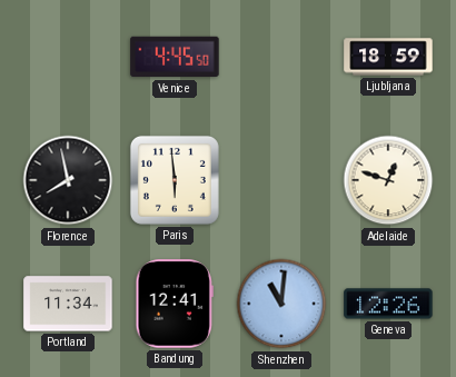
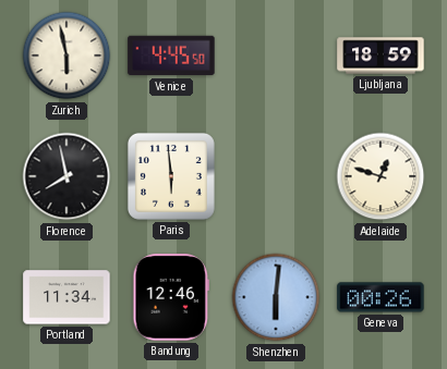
Zurich: none -> 5:58
Bandung: 12:41 -> 12:46
Shenzhen: 11:01 -> 6:01
Geneva: 12:26 -> 00:26
